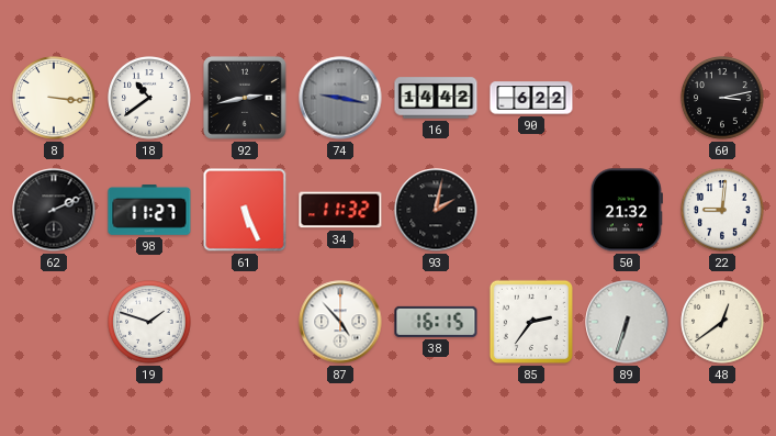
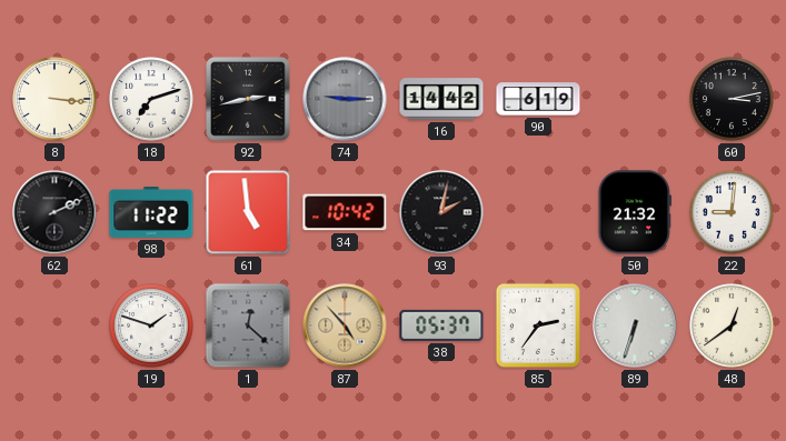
18: 10:39 -> 7:12
74: 9:17 -> 9:15
90: 6:22 -> 6:19
98: 11:27 -> 11:22
61: 5:26 -> 4:59
34: 11:32 -> 10:42
1: none -> 12:22
87 dial: white -> champagne
38: 16:15 -> 05:37
